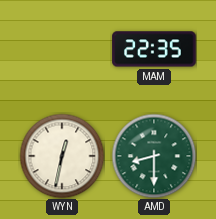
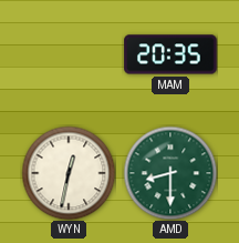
MAM: 22:35 -> 20:35
